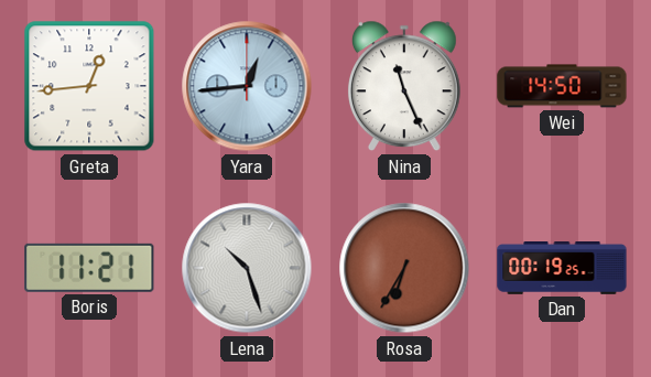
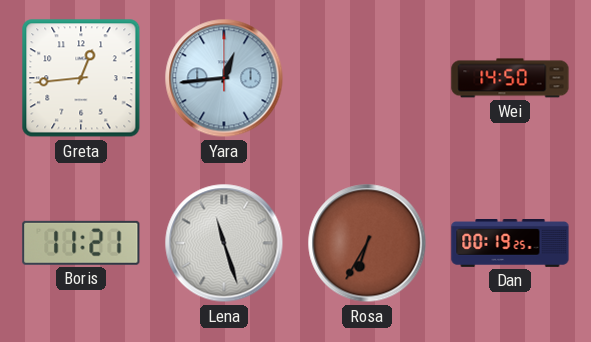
Nina: 11:26 -> none
Lena: 10:27 -> 11:27
